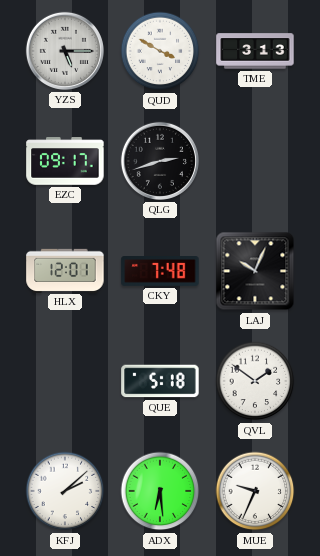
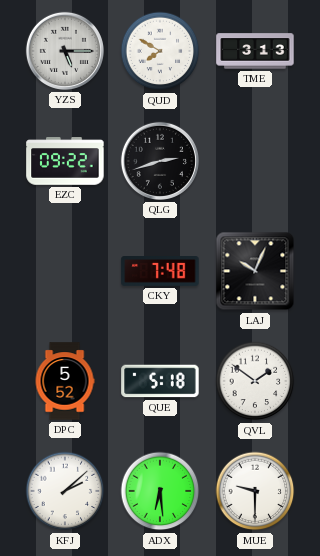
QUD: 3:50 -> 7:50
EZC: 09:17 -> 09:22
HLX: 12:01 -> none
DPC: none -> 5:52
MUE: 9:34 -> 9:30
